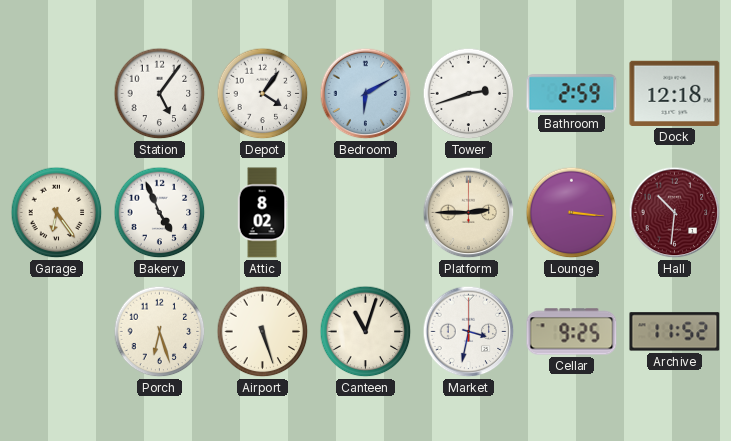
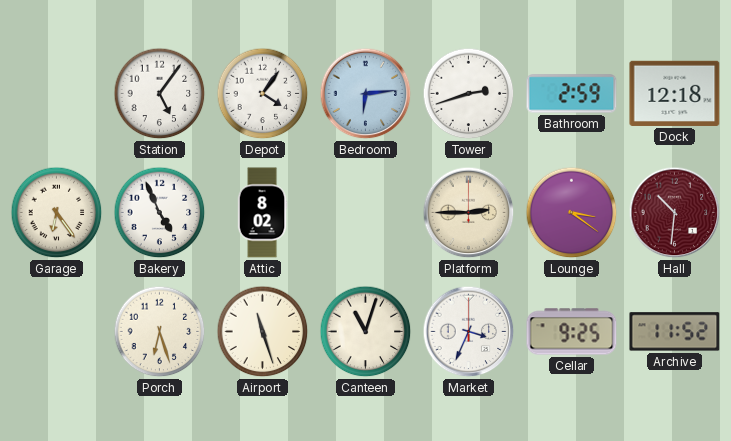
Bedroom: 6:10 -> 6:14
Lounge: 3:16 -> 3:21
Airport: 5:27 -> 11:27
Market: 3:32 -> 3:34
